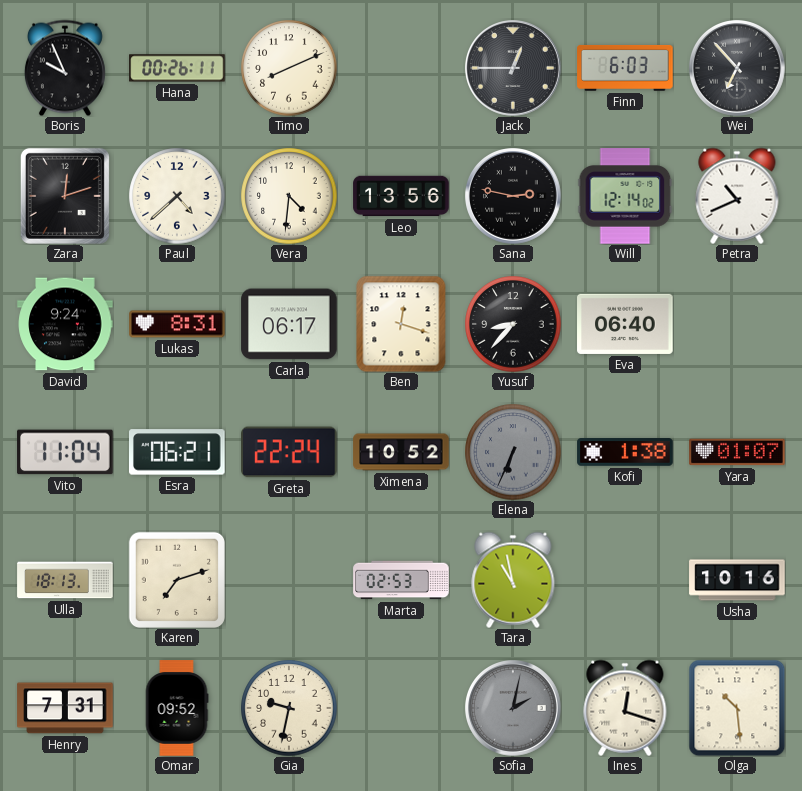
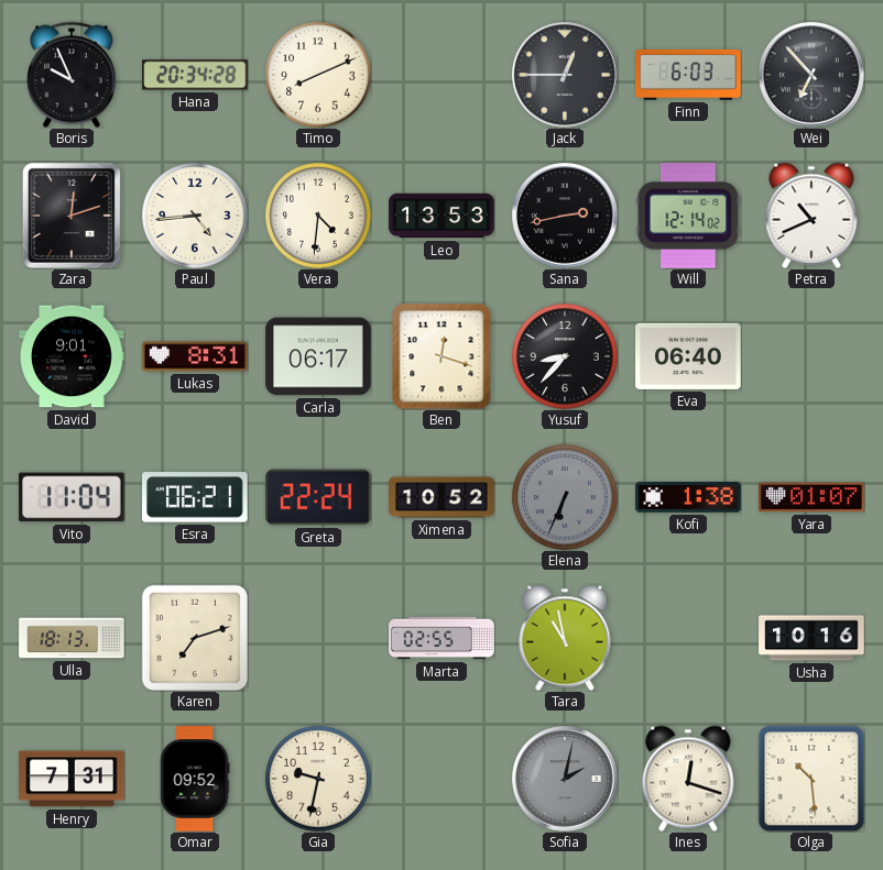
Hana: 00:26 -> 20:34
Paul: 4:38 -> 4:44
Leo: 13:56 -> 13:53
Sana: 2:47 -> 2:43
David: 9:24 -> 9:01
Marta: 02:53 -> 02:55
